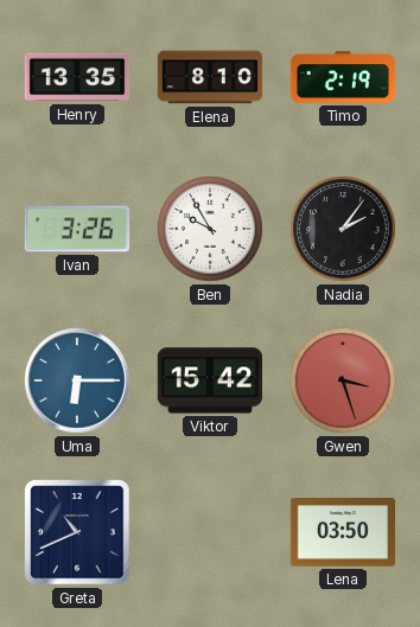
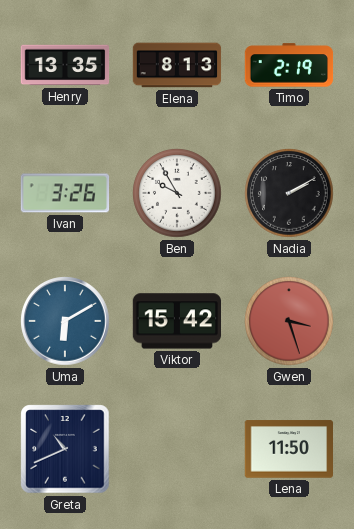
Elena: 8:10 -> 8:13
Nadia: 2:06 -> 2:10
Uma: 6:15 -> 6:10
Lena: 03:50 -> 11:50
